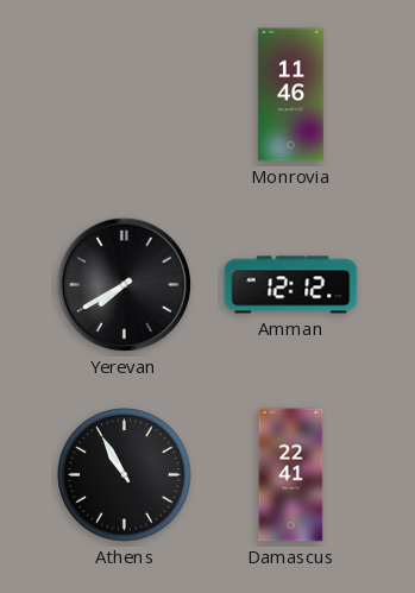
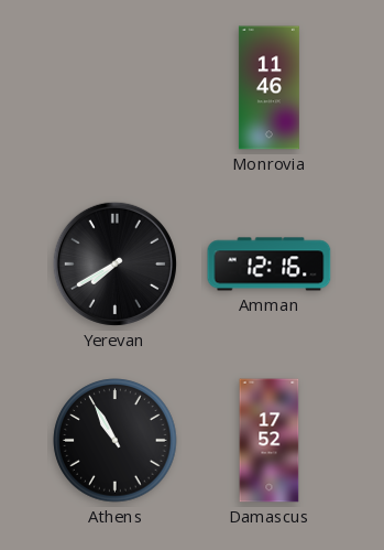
Amman: 12:12 -> 12:16
Damascus: 22:41 -> 17:52
